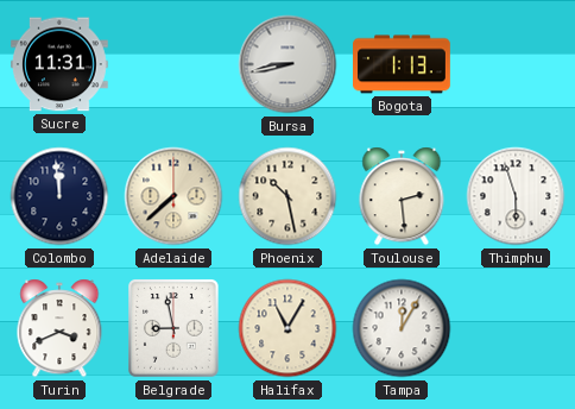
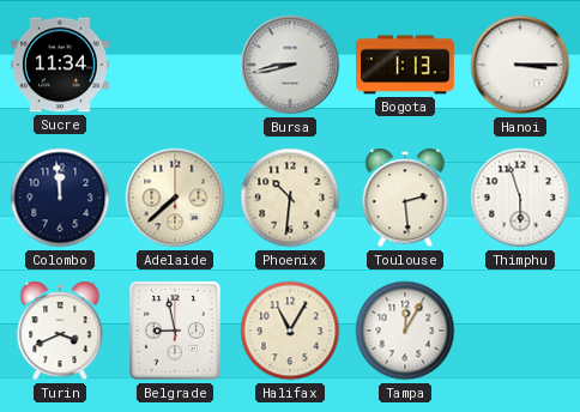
Sucre: 11:31 -> 11:34
Hanoi: none -> 3:15
Phoenix: 10:28 -> 10:31
